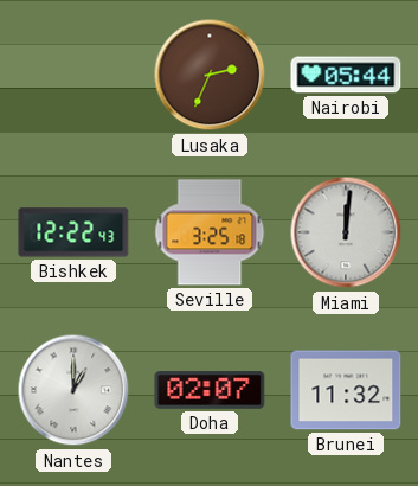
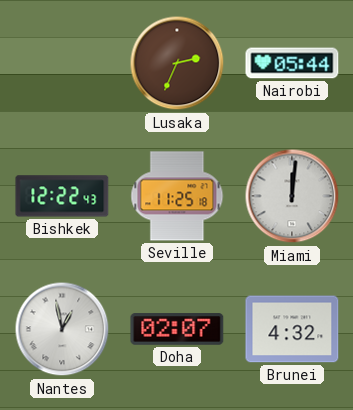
Seville: 3:25 -> 11:25
Nantes: 1:00 -> 12:58
Brunei: 11:32 -> 4:32
